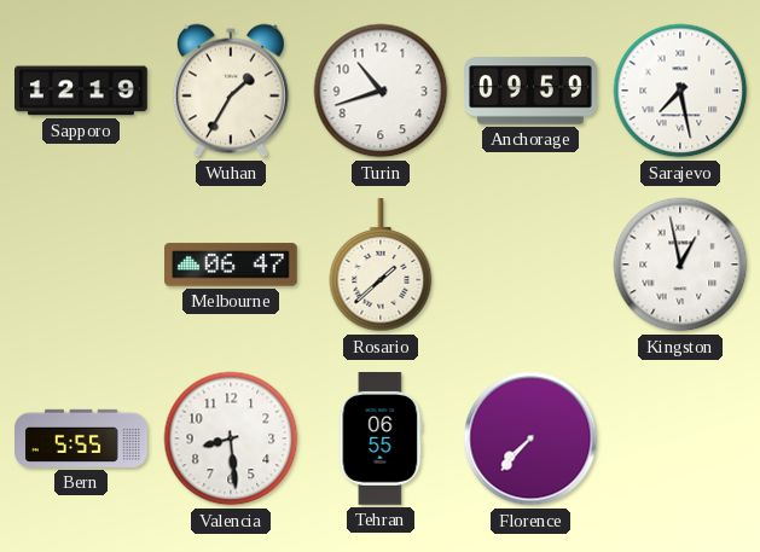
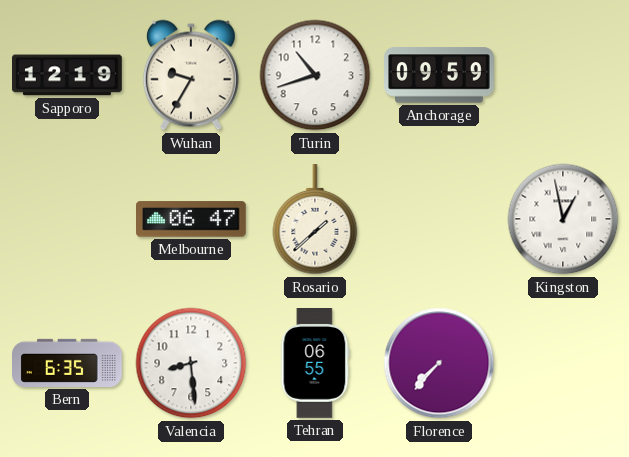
Wuhan: 1:35 -> 9:35
Sarajevo: 7:28 -> none
Bern: 5:55 -> 6:35
